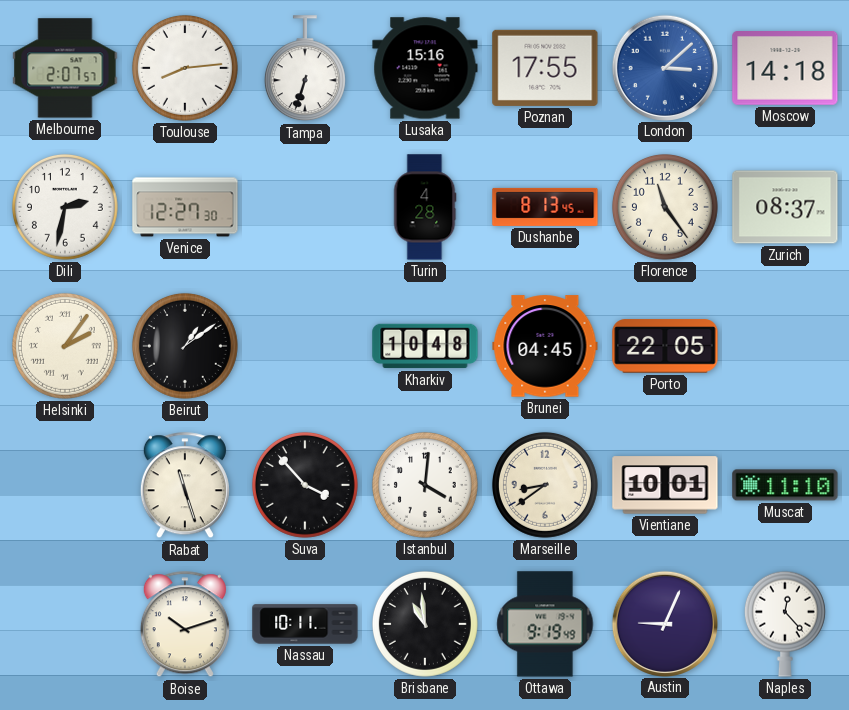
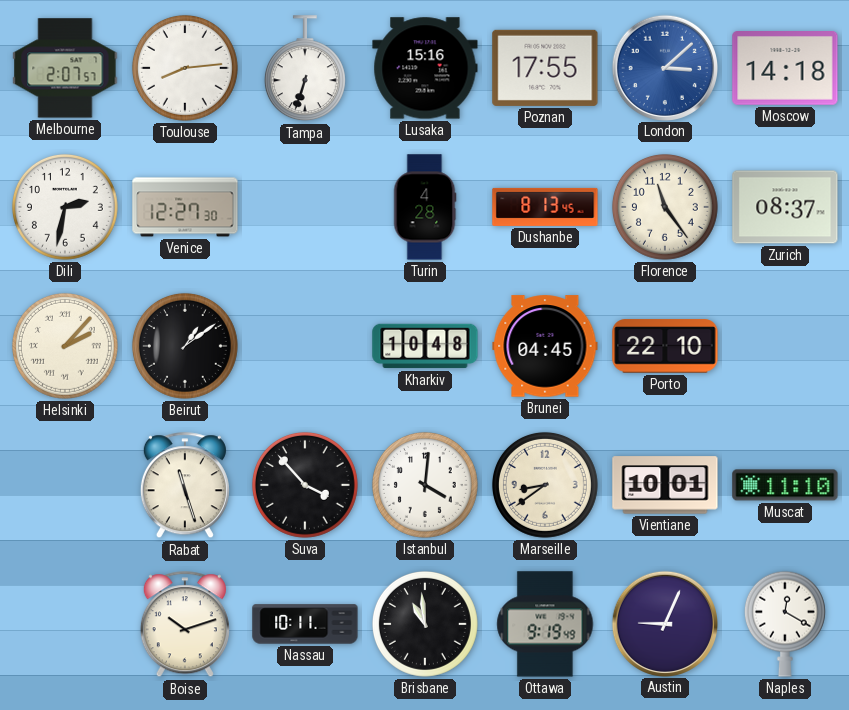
Helsinki: 2:06 -> 2:07
Porto: 22:05 -> 22:10
Naples: 12:23 -> 12:20
